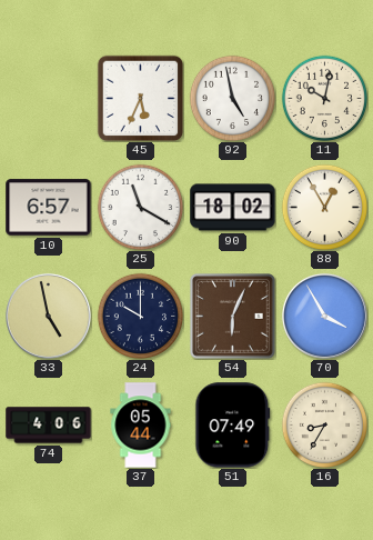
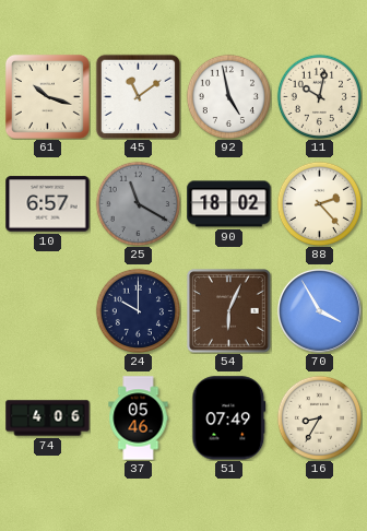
61: none -> 10:18
45: 5:34 -> 11:09
25 dial: white -> grey
88: 12:55 -> 2:23
33: 4:58 -> none
37: 05:44 -> 05:46
